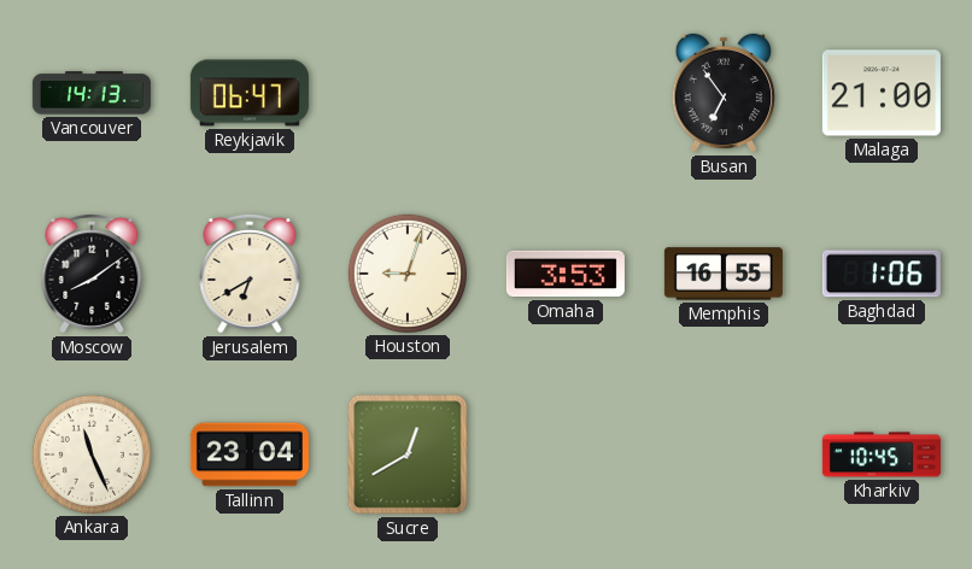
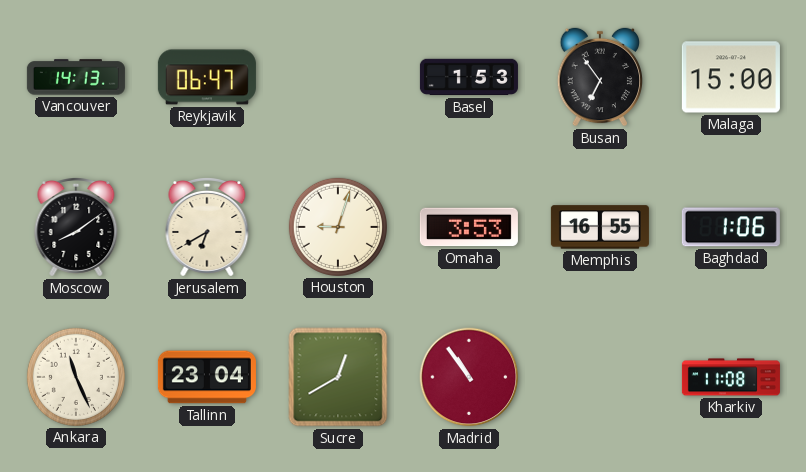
Basel: none -> 1:53
Malaga: 21:00 -> 15:00
Madrid: none -> 10:54
Kharkiv: 10:45 -> 11:08
